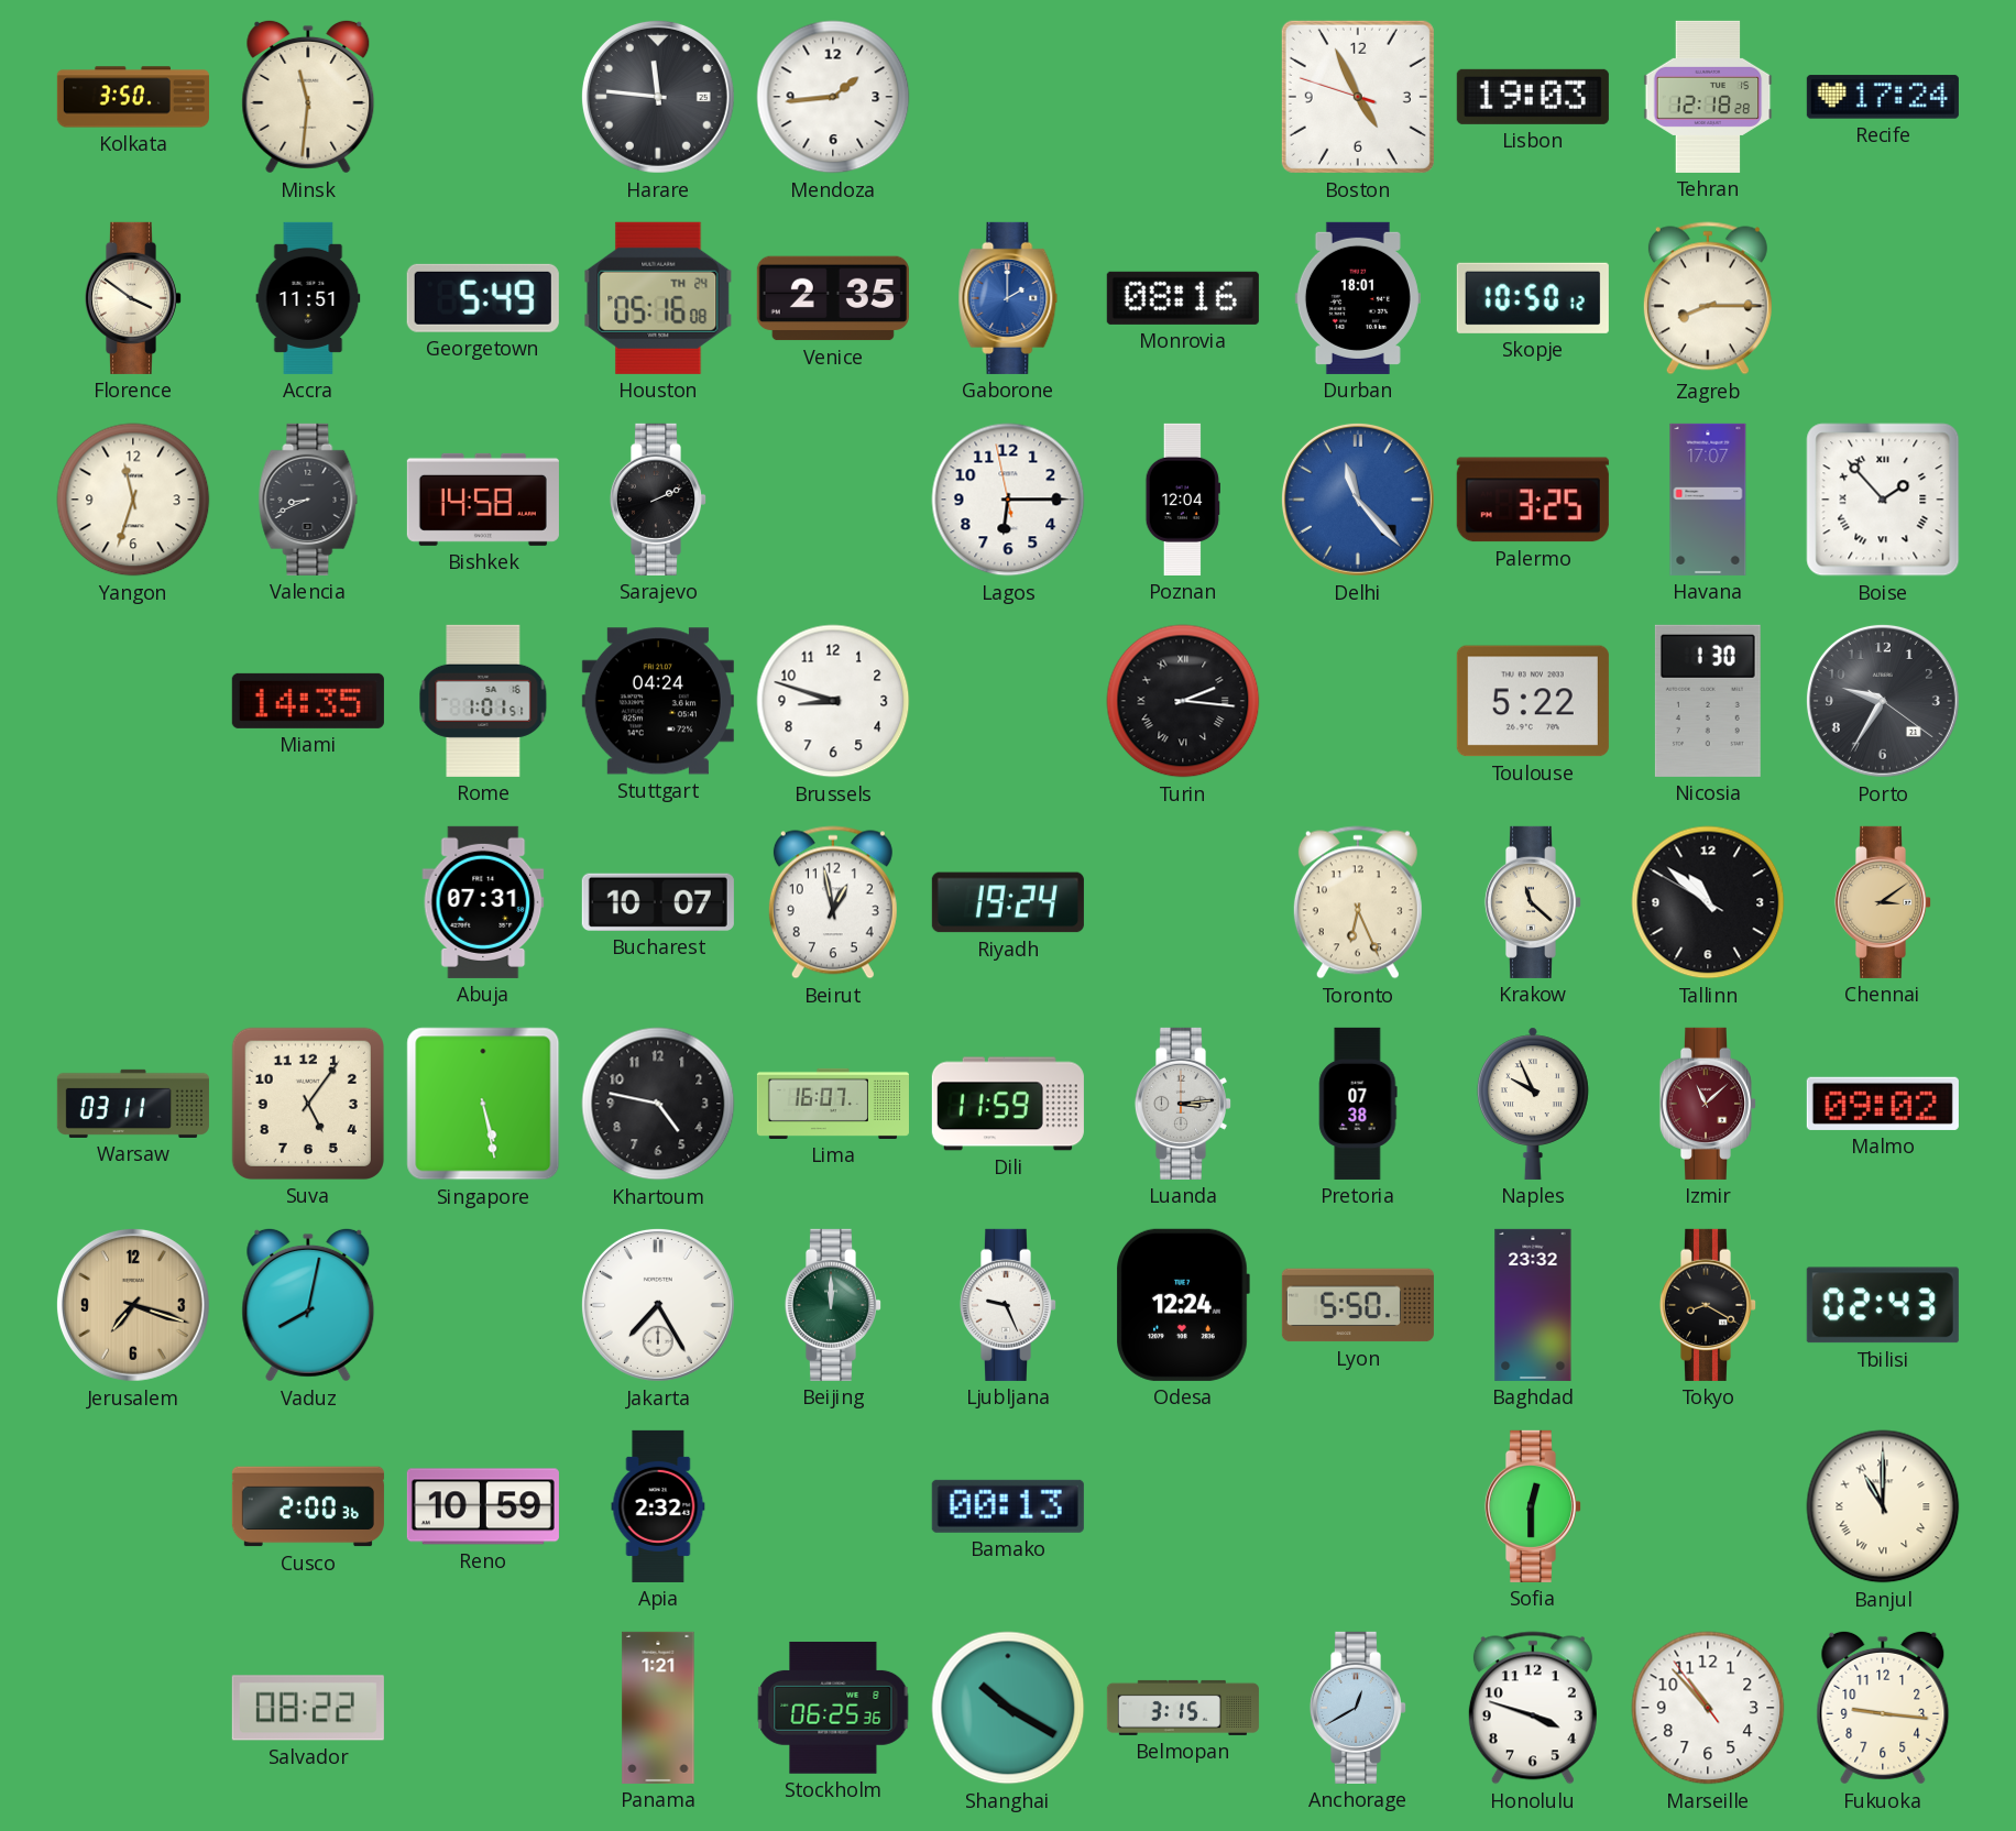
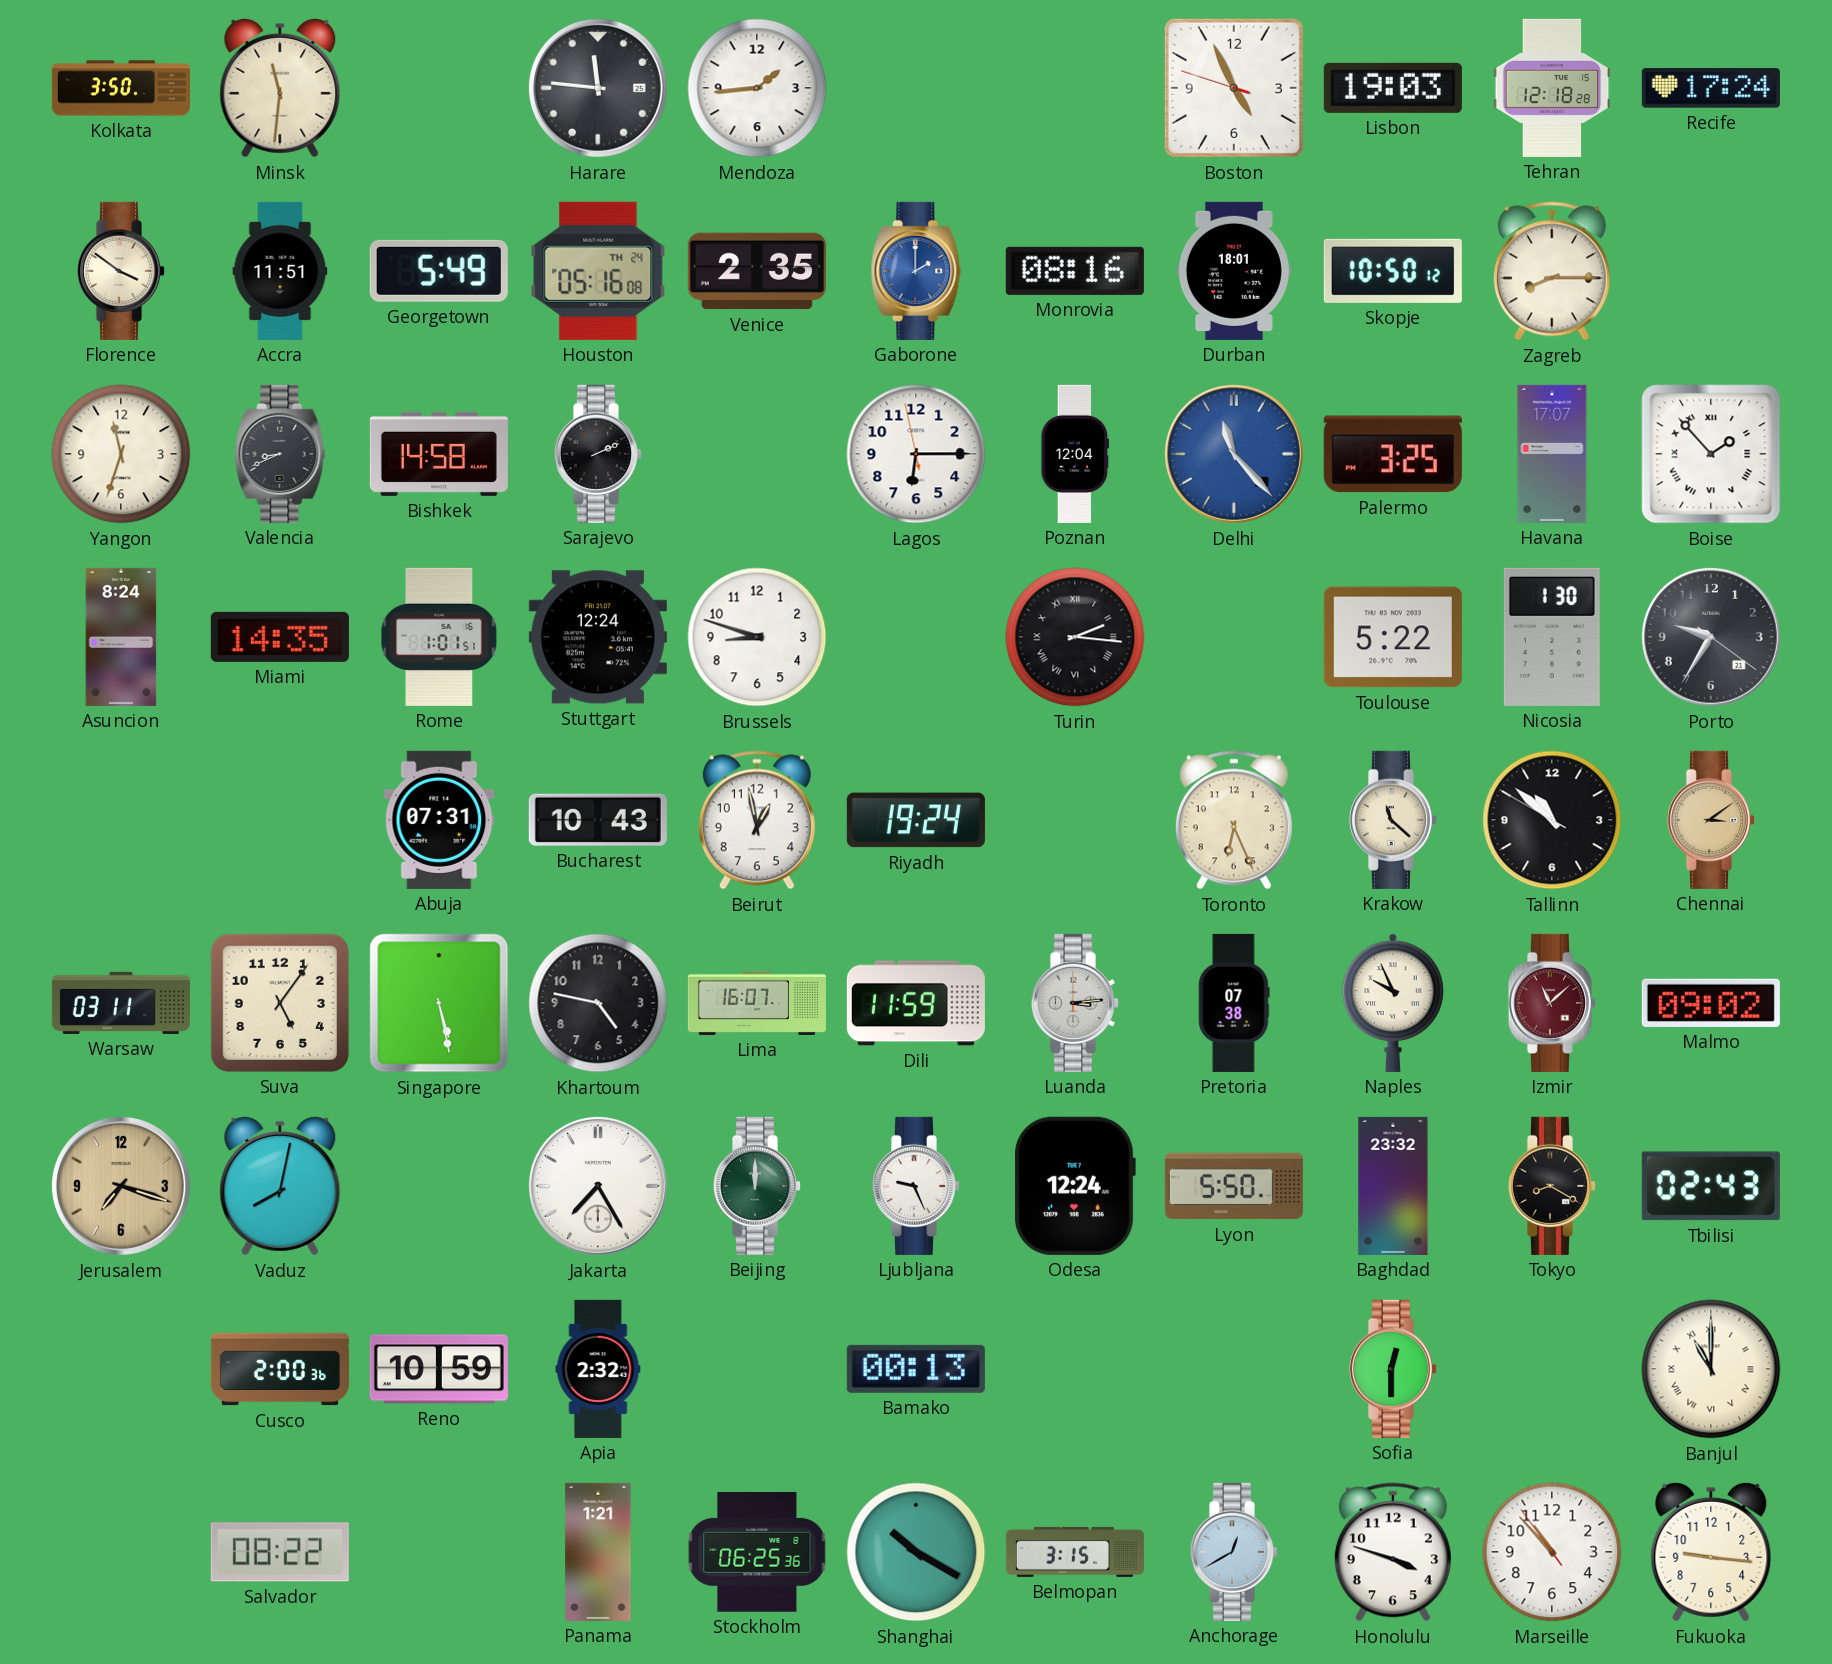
Asuncion: none -> 8:24
Stuttgart: 04:24 -> 12:24
Bucharest: 10:07 -> 10:43
